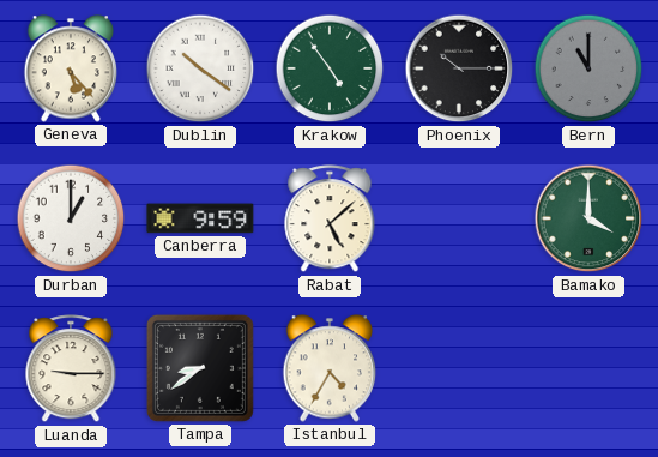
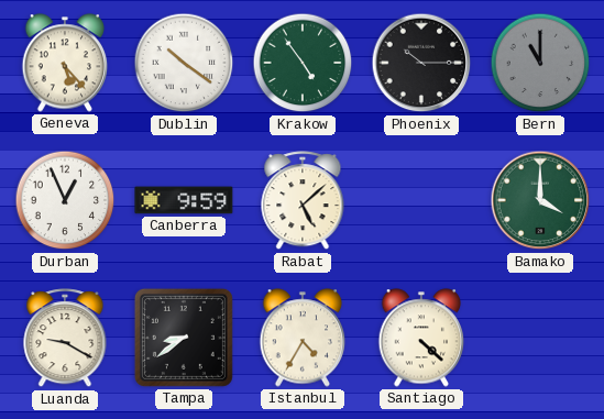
Durban: 1:00 -> 12:56
Luanda: 9:15 -> 9:20
Santiago: none -> 4:22
